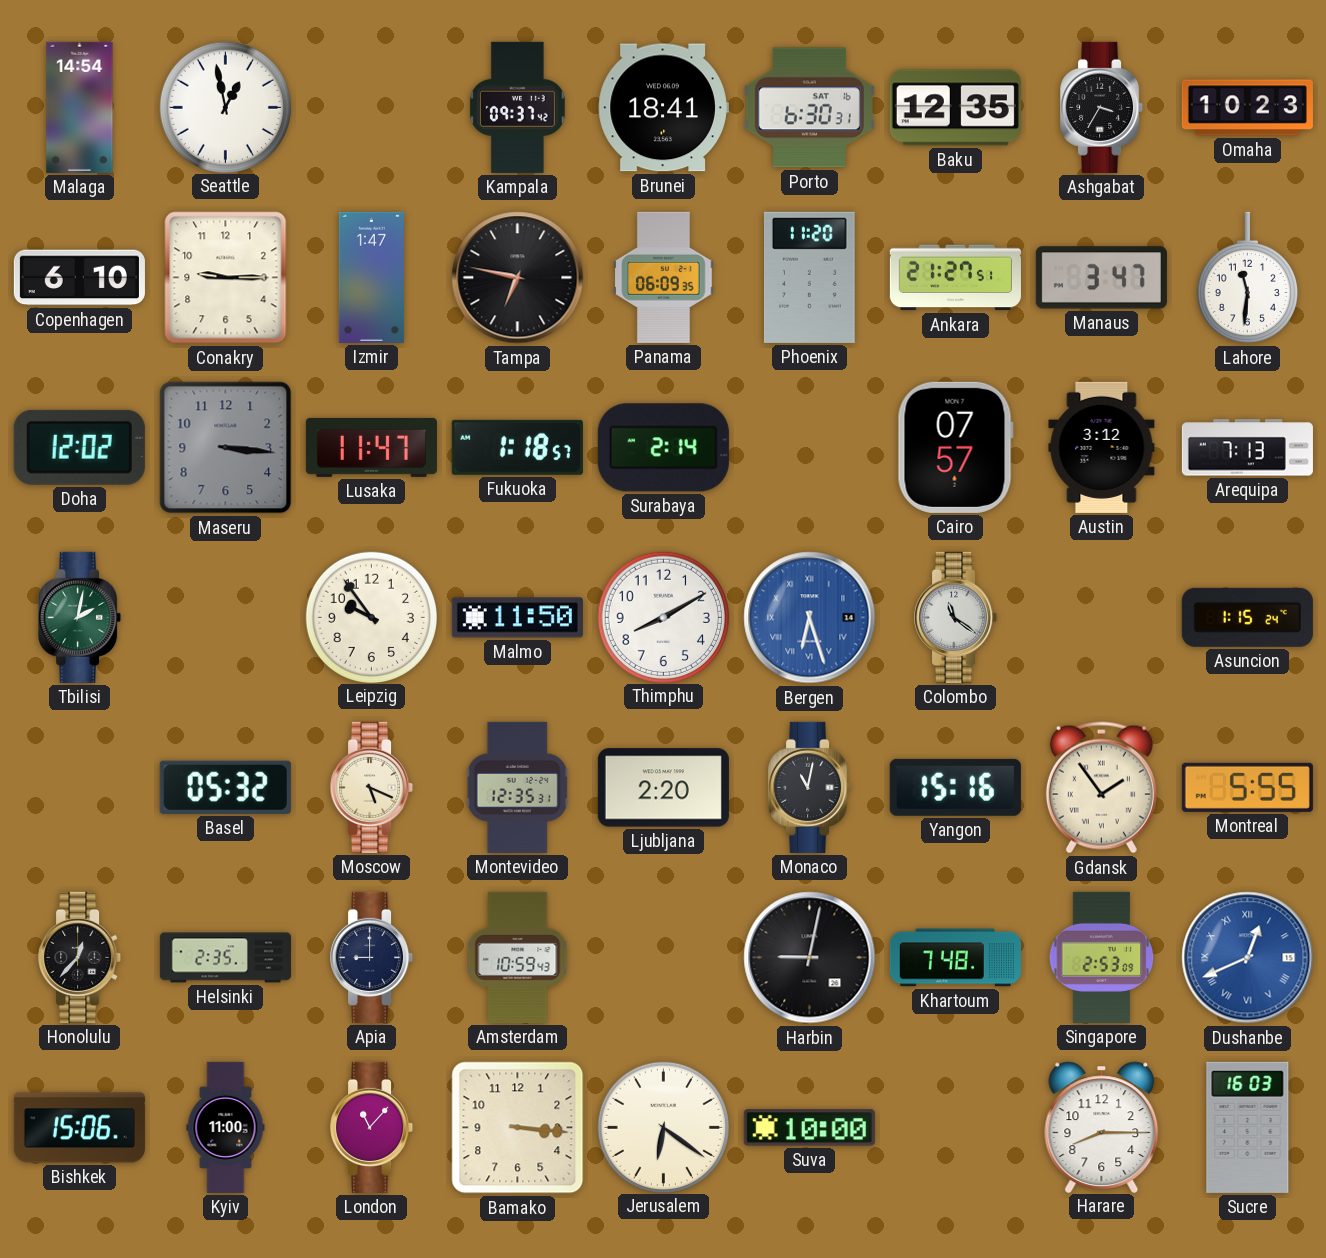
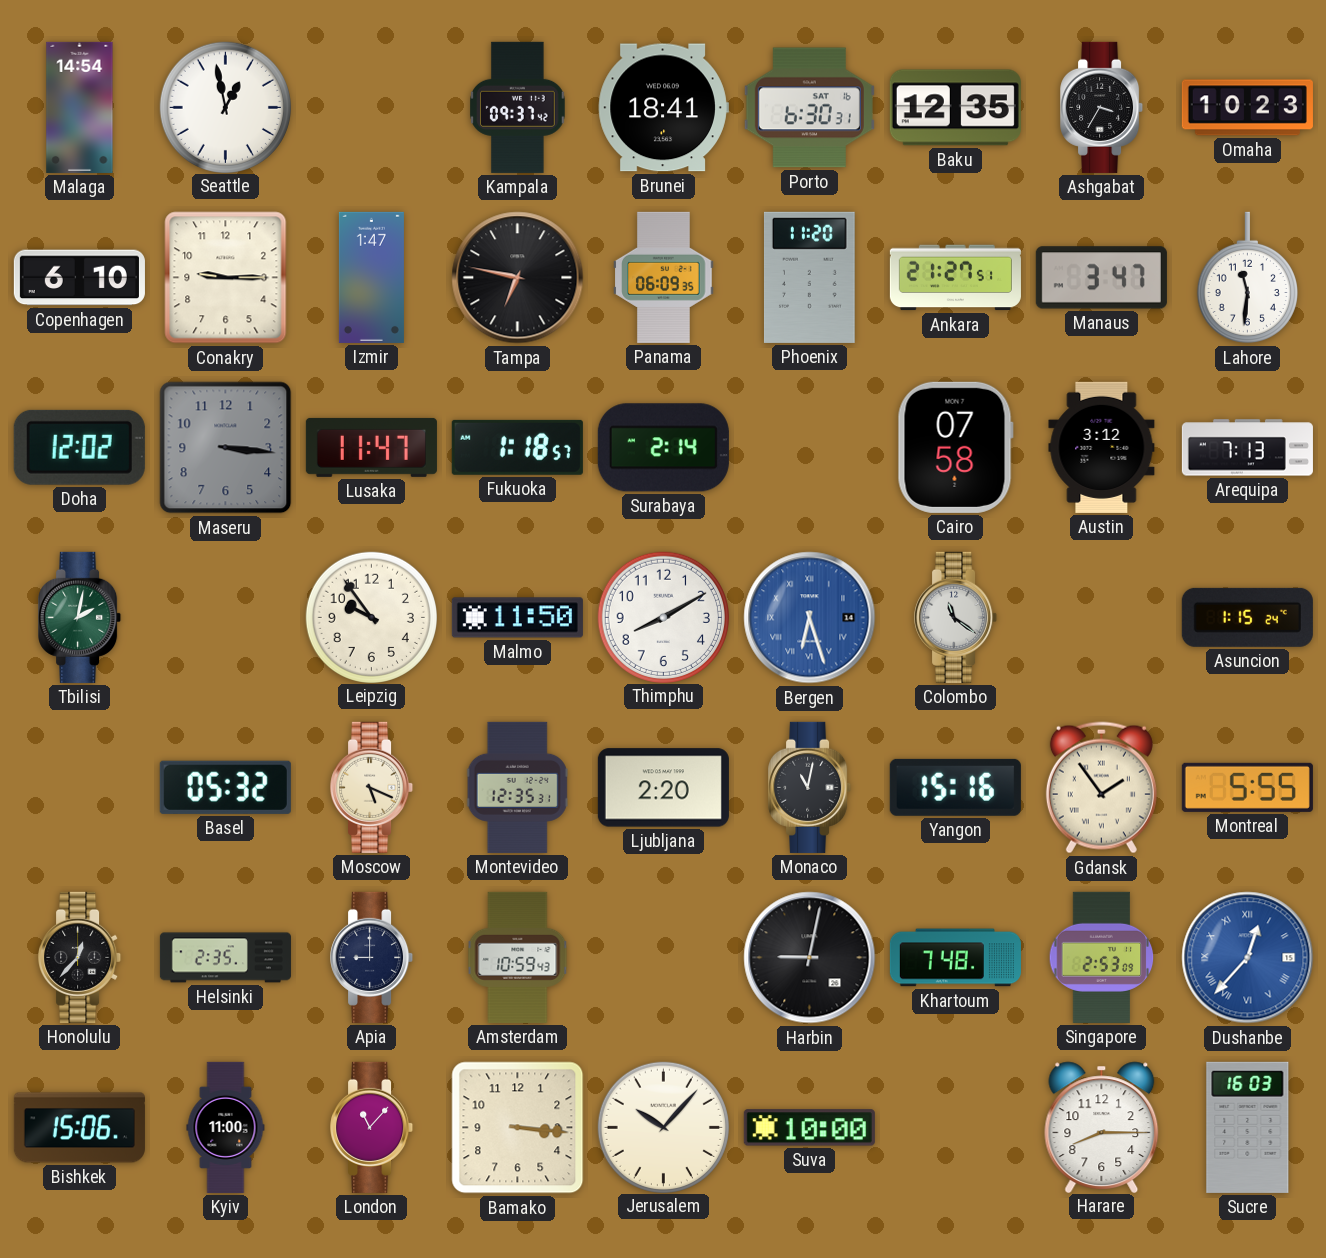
Cairo: 07:57 -> 07:58
Dushanbe: 12:41 -> 12:37
Jerusalem: 6:21 -> 10:07
